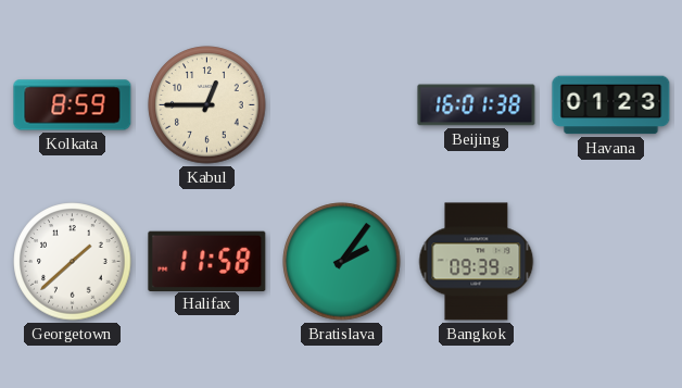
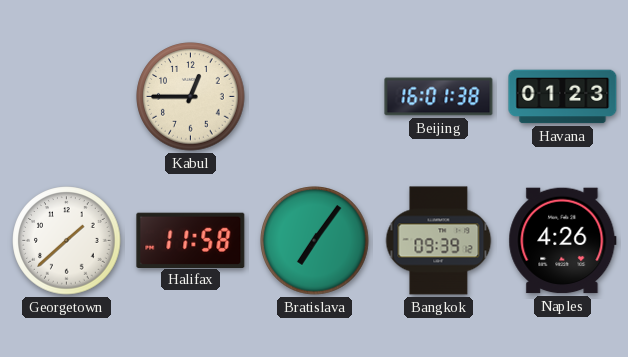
Kolkata: 8:59 -> none
Bratislava: 2:06 -> 7:06
Naples: none -> 4:26
